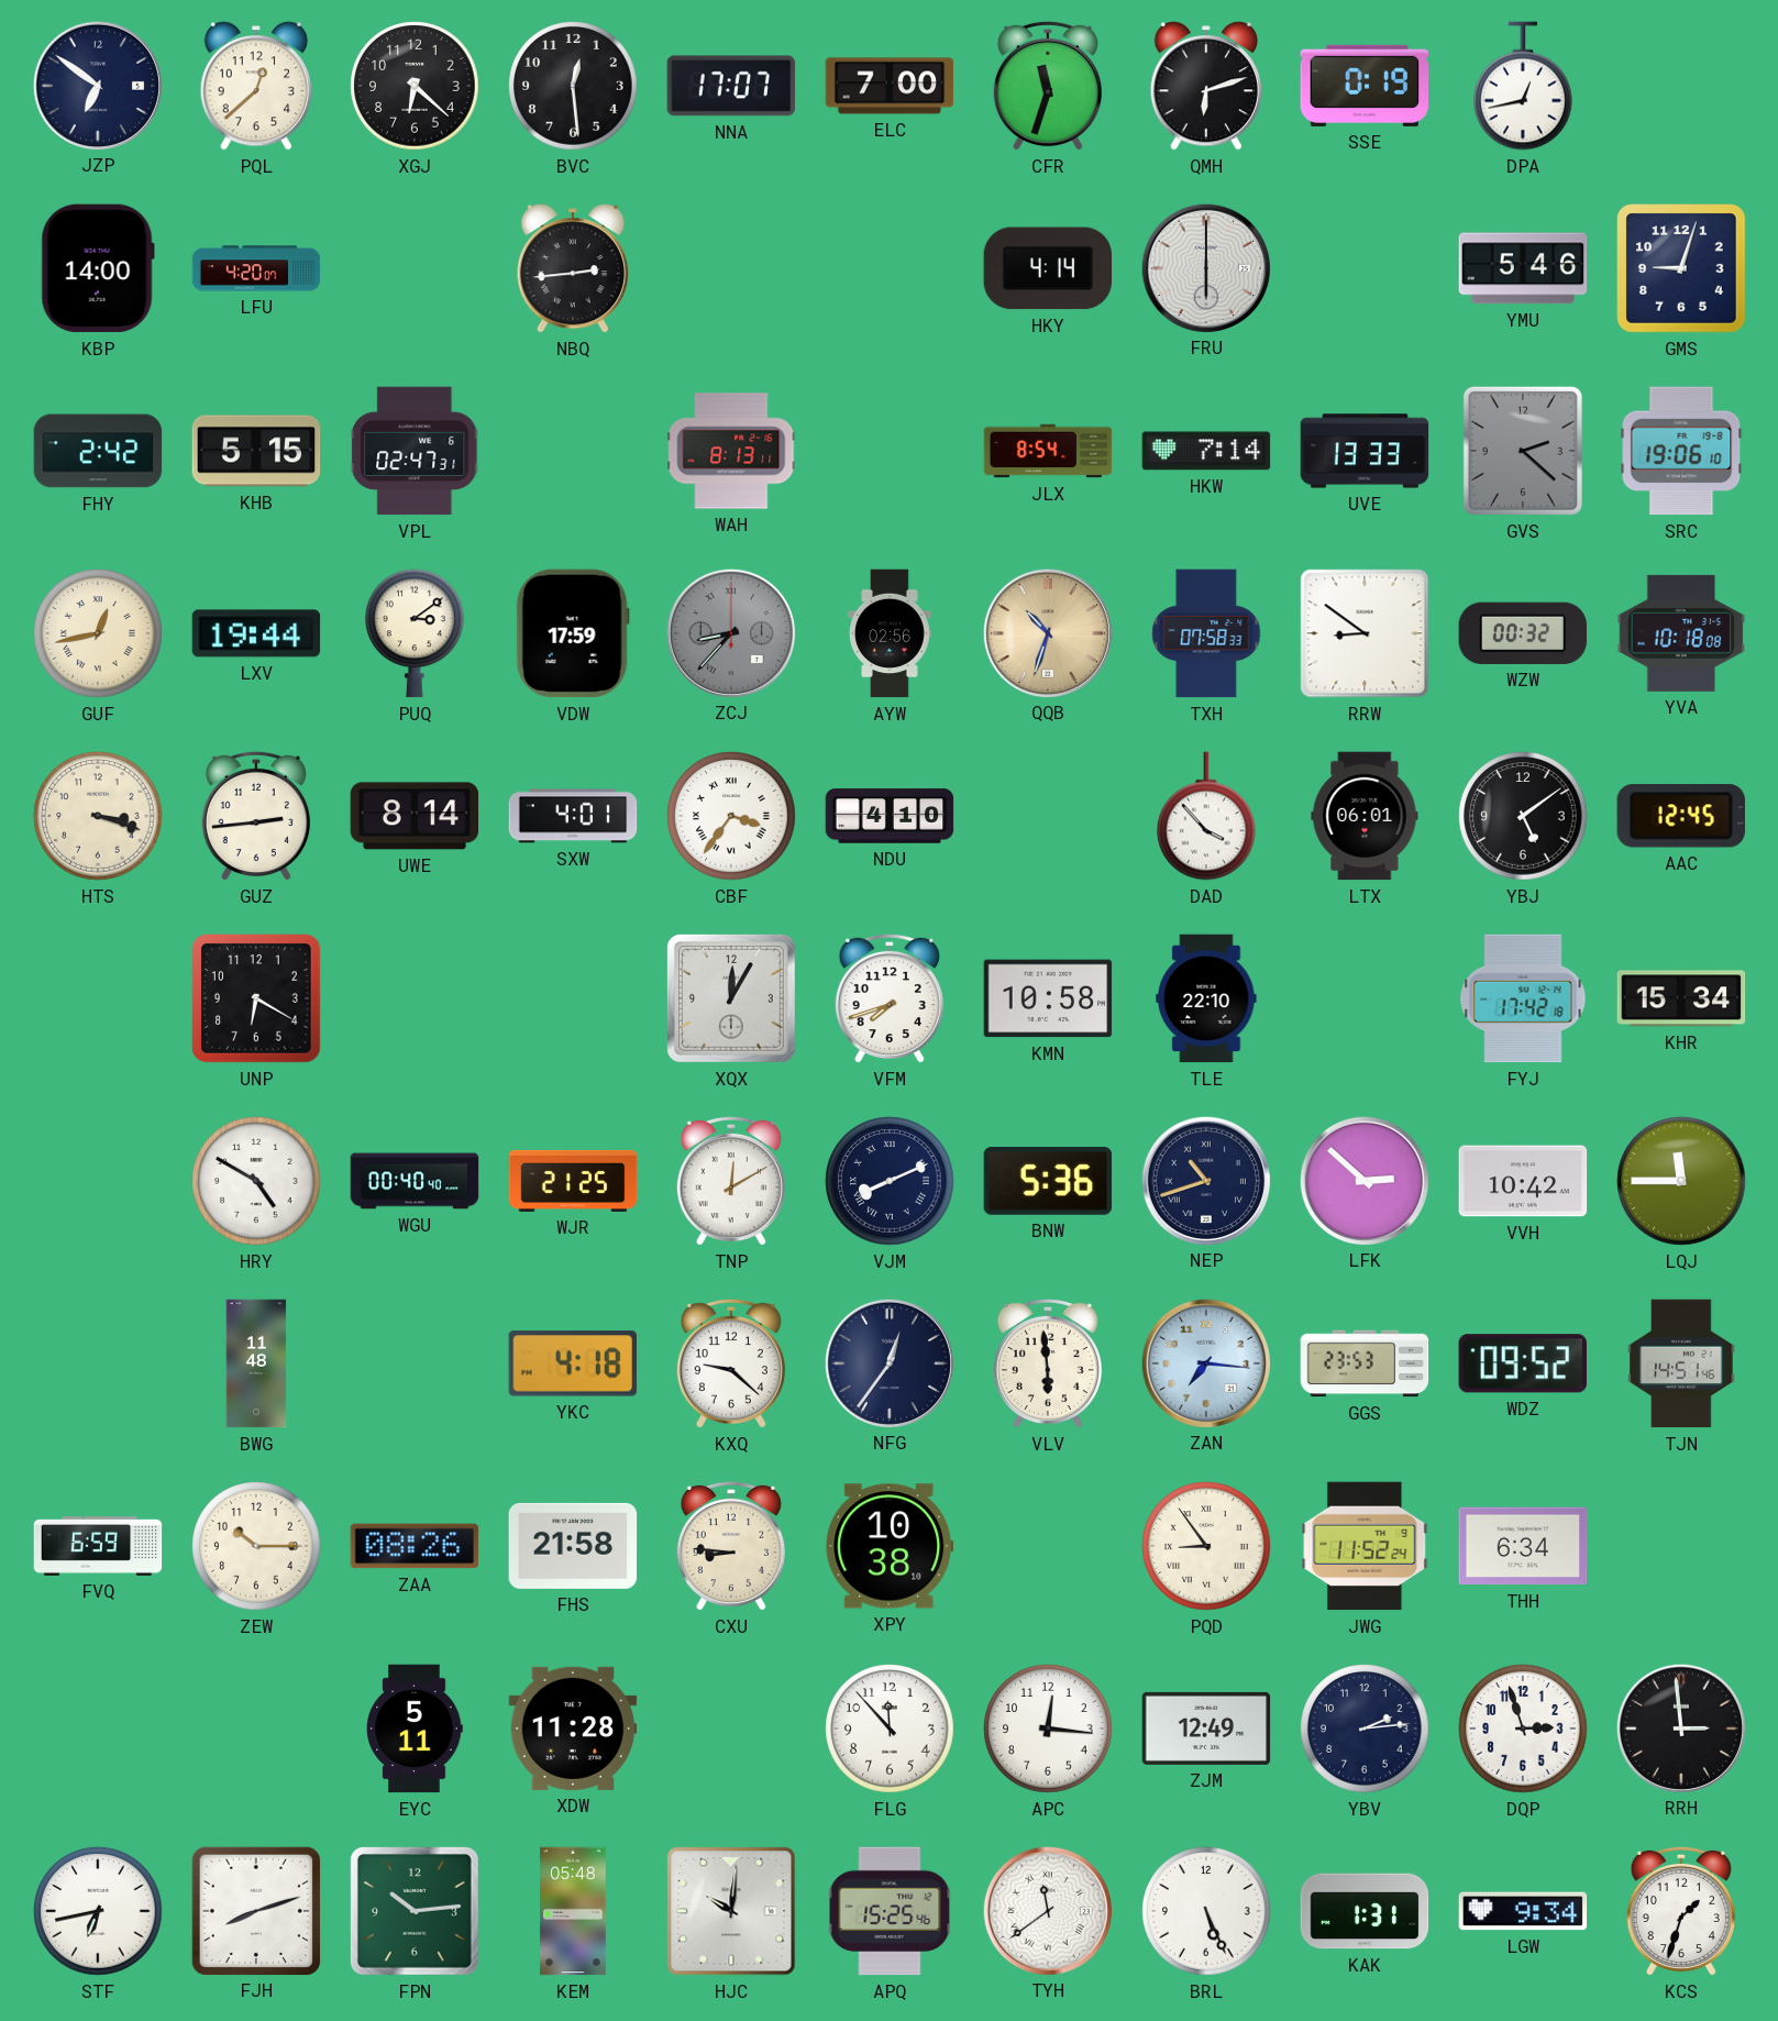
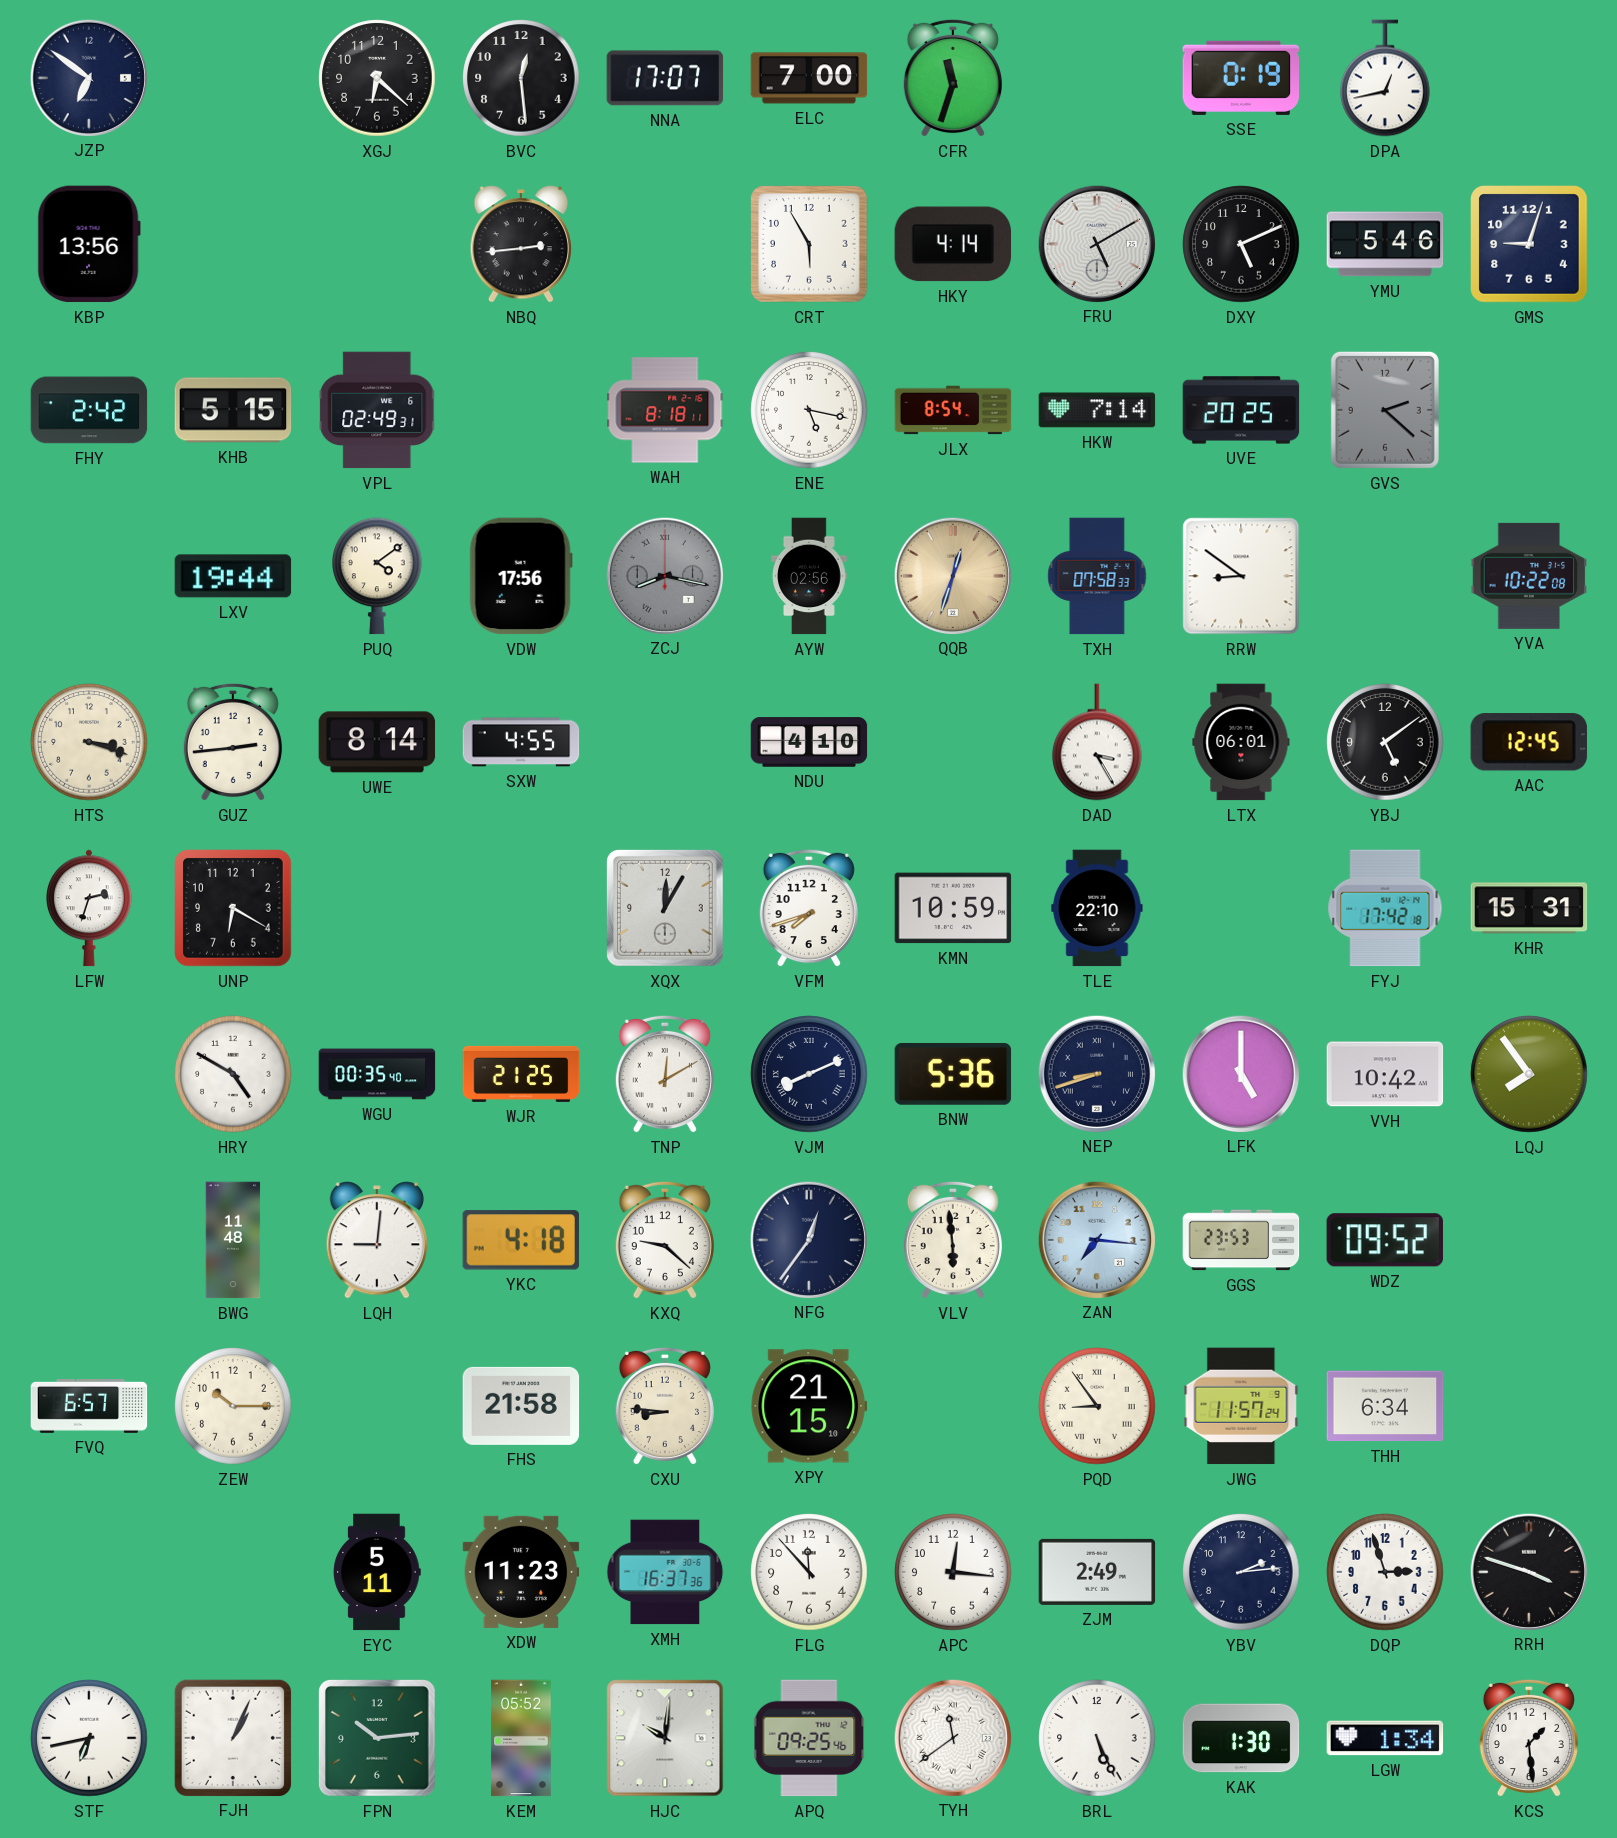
PQL: 12:38 -> none
QMH: 6:12 -> none
KBP: 14:00 -> 13:56
LFU: 4:20 -> none
CRT: none -> 5:55
FRU: 6:00 -> 5:10
DXY: none -> 5:11
VPL: 02:47 -> 02:49
WAH: 8:13 -> 8:18
ENE: none -> 5:17
UVE: 13:33 -> 20:25
SRC: 19:06 -> none
GUF: 12:43 -> none
PUQ: 3:09 -> 4:09
VDW: 17:59 -> 17:56
ZCJ: 8:37 -> 8:17
QQB: 10:33 -> 12:33
WZW: 00:32 -> none
YVA: 10:18 -> 10:22
SXW: 4:01 -> 4:55
CBF: 3:36 -> none
DAD: 3:53 -> 3:25
LFW: none -> 2:33
KMN: 10:58 -> 10:59
KHR: 15:34 -> 15:31
WGU: 00:40 -> 00:35
NEP: 10:42 -> 8:42
LFK: 2:52 -> 5:00
LQJ: 11:45 -> 7:54
LQH: none -> 9:01
TJN: 14:51 -> none
FVQ: 6:59 -> 6:57
ZAA: 08:26 -> none
XPY: 10:38 -> 21:15
JWG: 11:52 -> 11:57
XDW: 11:28 -> 11:23
XMH: none -> 16:37
ZJM: 12:49 -> 2:49
RRH: 2:59 -> 3:48
FJH: 8:12 -> 1:04
KEM: 05:48 -> 05:52
APQ: 15:25 -> 09:25
KAK: 1:31 -> 1:30
LGW: 9:34 -> 1:34
KCS: 1:33 -> 1:29
